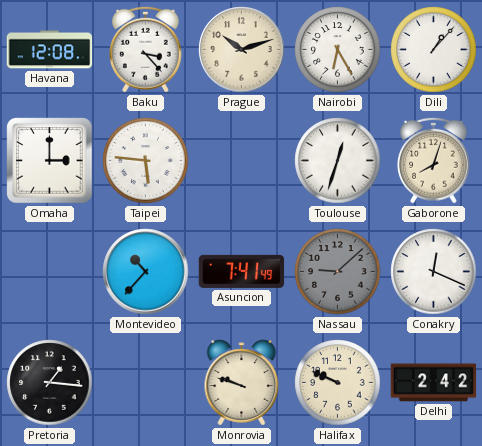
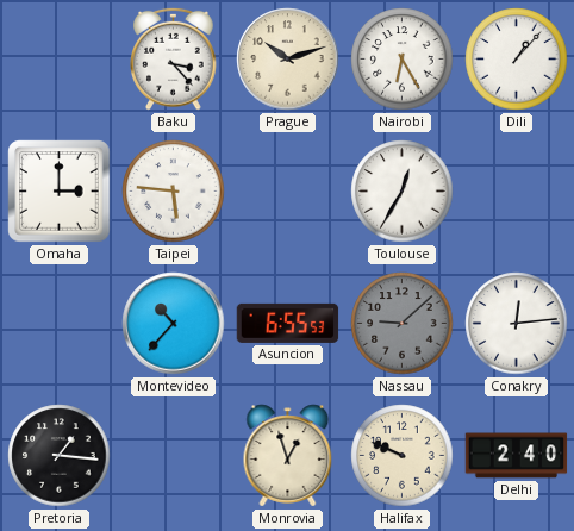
Havana: 12:08 -> none
Toulouse: 12:33 -> 12:35
Gaborone: 8:03 -> none
Asuncion: 7:41 -> 6:55
Conakry: 12:19 -> 12:14
Monrovia: 9:48 -> 12:57
Delhi: 2:42 -> 2:40
